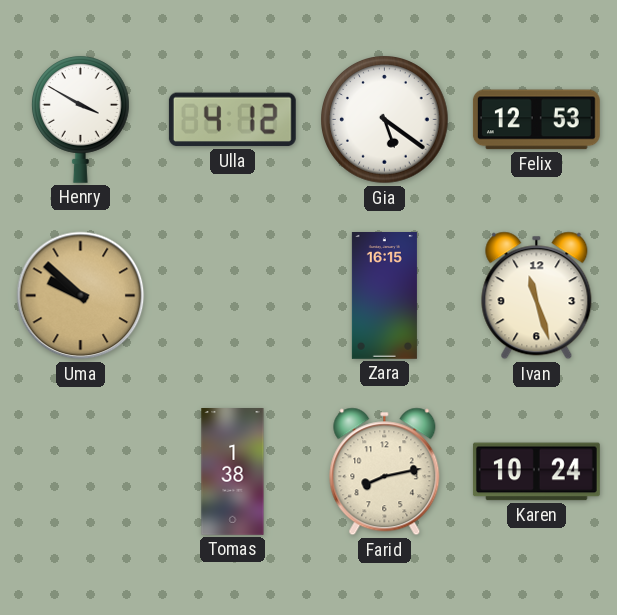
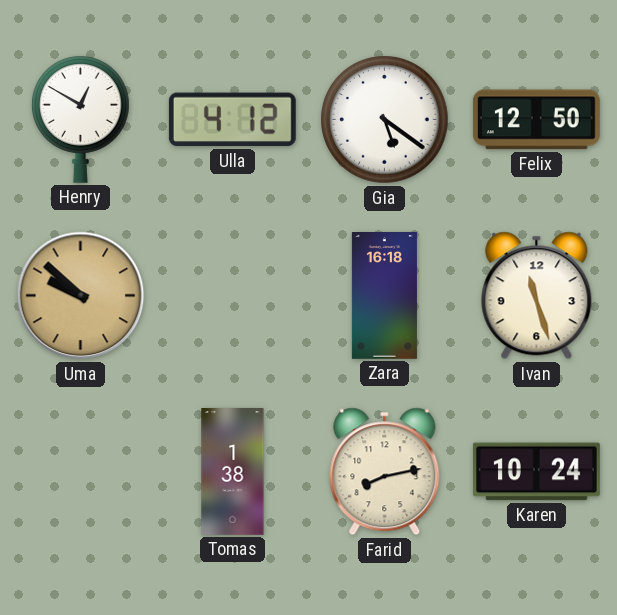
Henry: 3:50 -> 12:50
Felix: 12:53 -> 12:50
Zara: 16:15 -> 16:18
